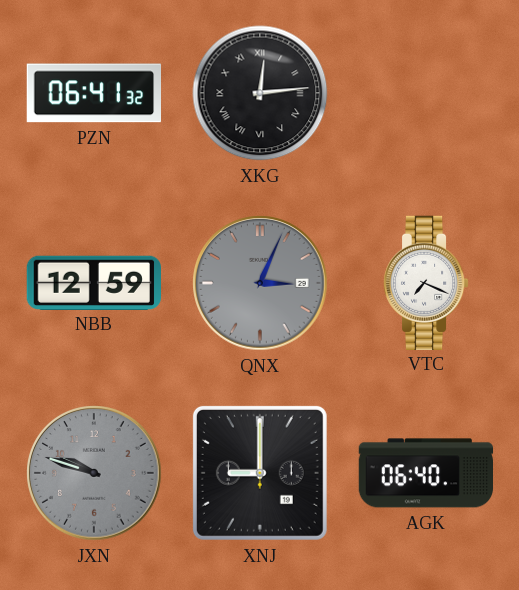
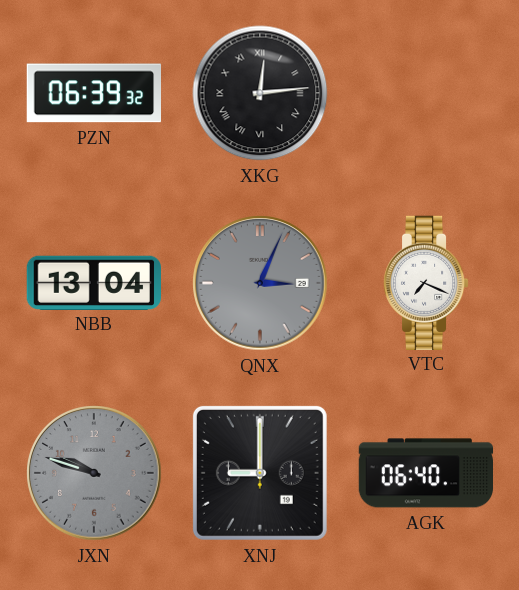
PZN: 06:41 -> 06:39
NBB: 12:59 -> 13:04
